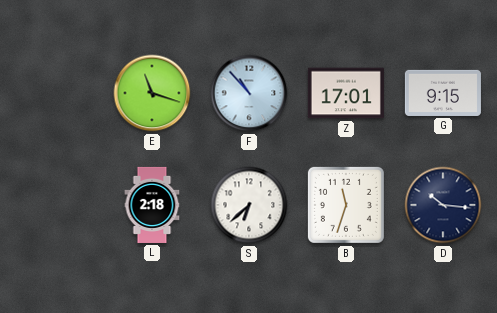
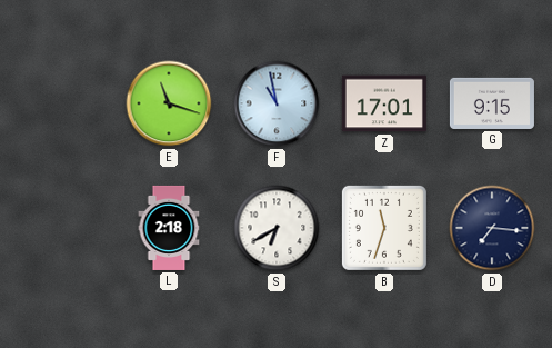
F: 10:53 -> 10:58
S: 6:38 -> 6:40
D: 10:16 -> 7:16
